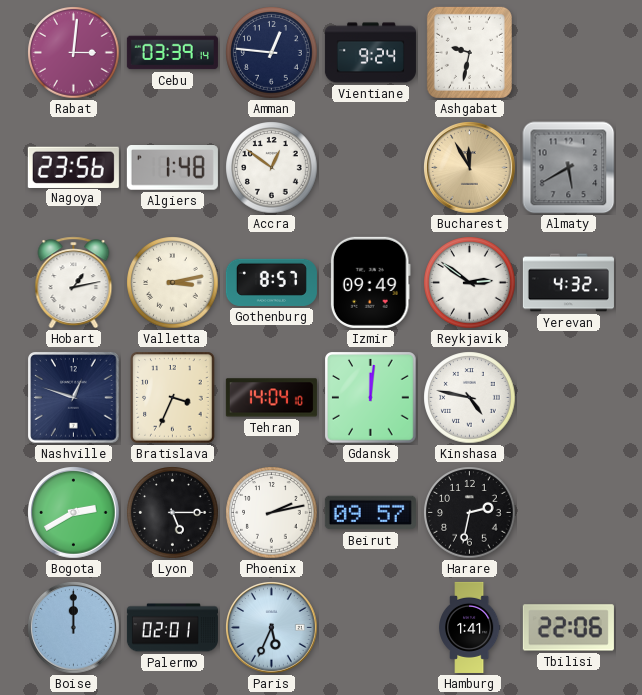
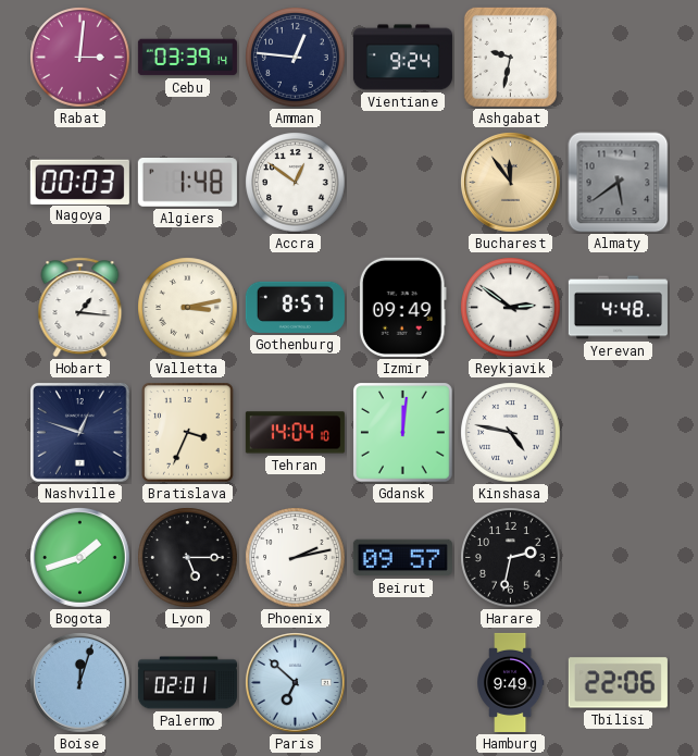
Nagoya: 23:56 -> 00:03
Bucharest: 11:55 -> 11:54
Almaty: 5:40 -> 5:39
Hobart: 1:13 -> 1:16
Yerevan: 4:32 -> 4:48
Bogota: 2:40 -> 1:42
Boise: 12:00 -> 12:03
Paris: 5:34 -> 6:52
Hamburg: 1:41 -> 9:49
